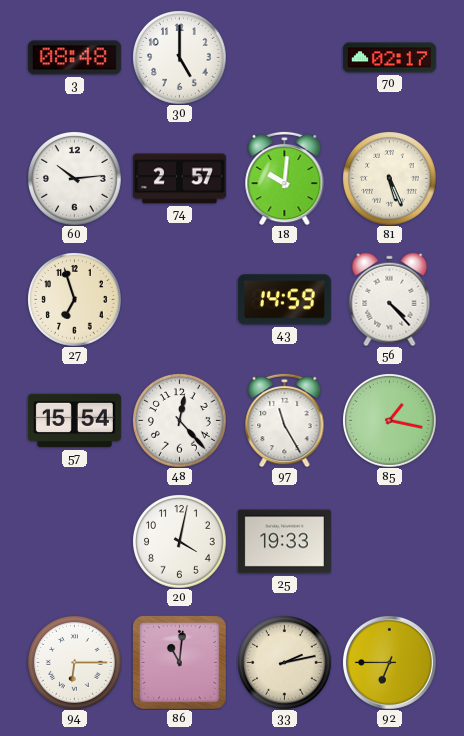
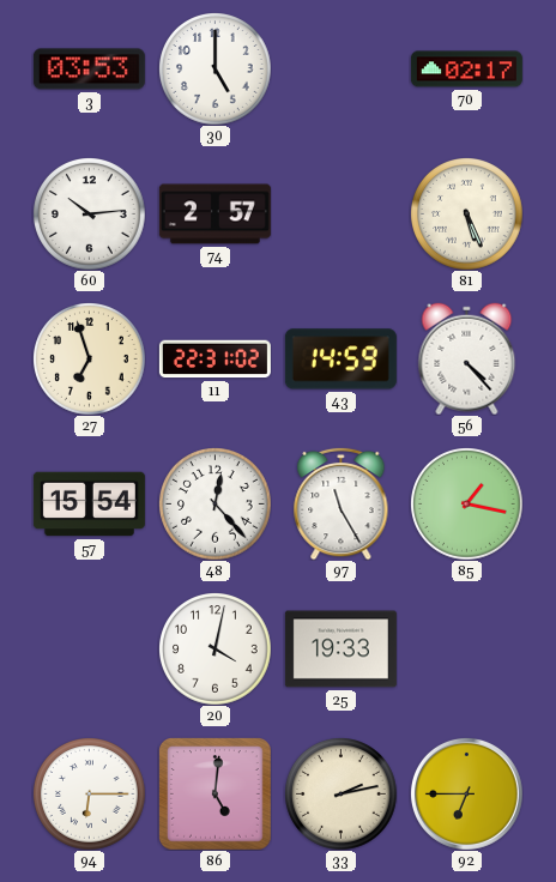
3: 08:48 -> 03:53
18: 10:01 -> none
11: none -> 22:31
86: 11:01 -> 5:01
